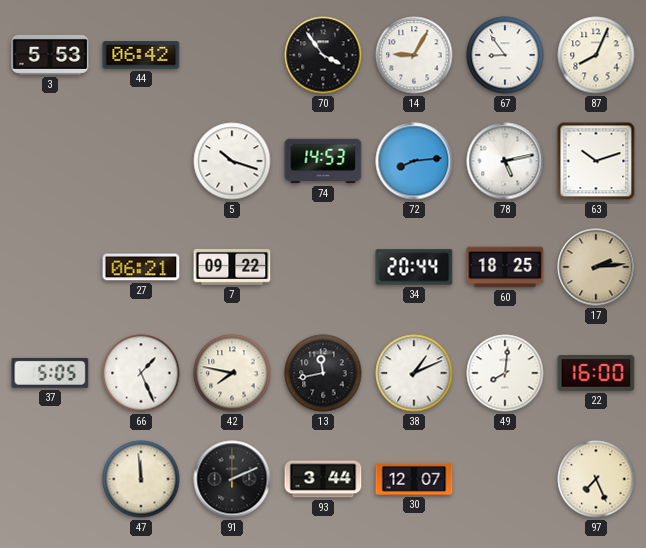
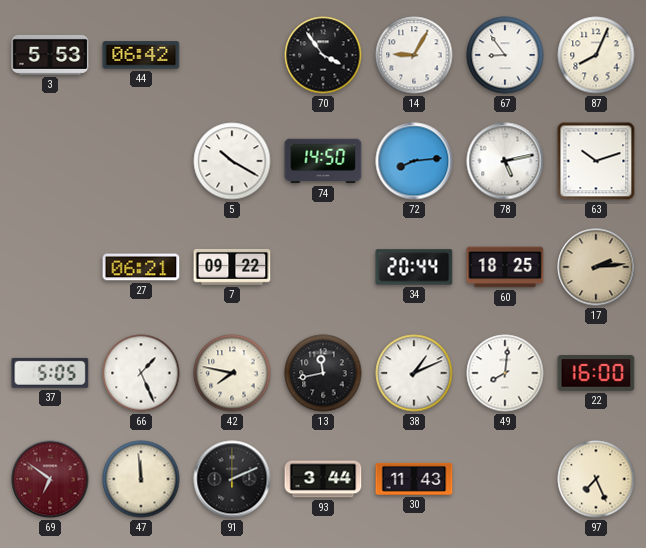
5: 10:18 -> 10:20
74: 14:53 -> 14:50
69: none -> 6:51
30: 12:07 -> 11:43
